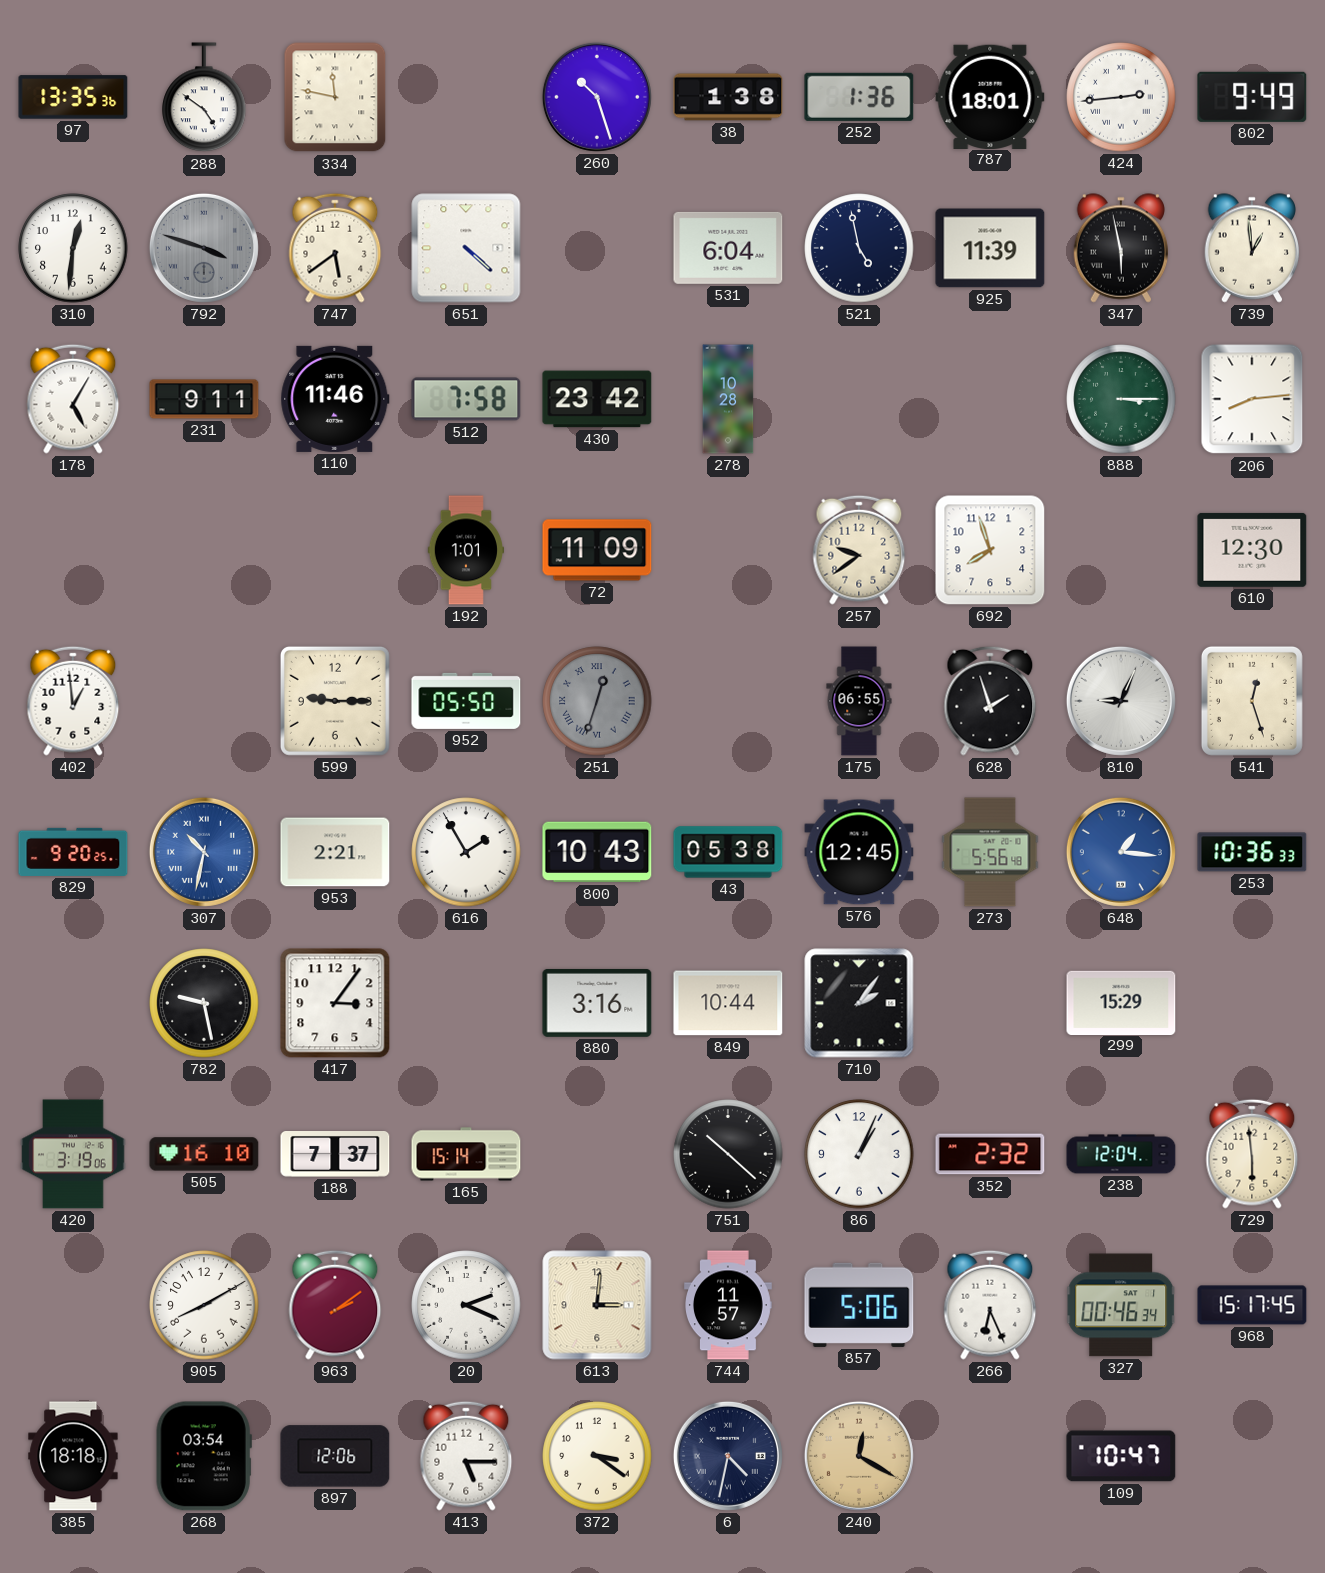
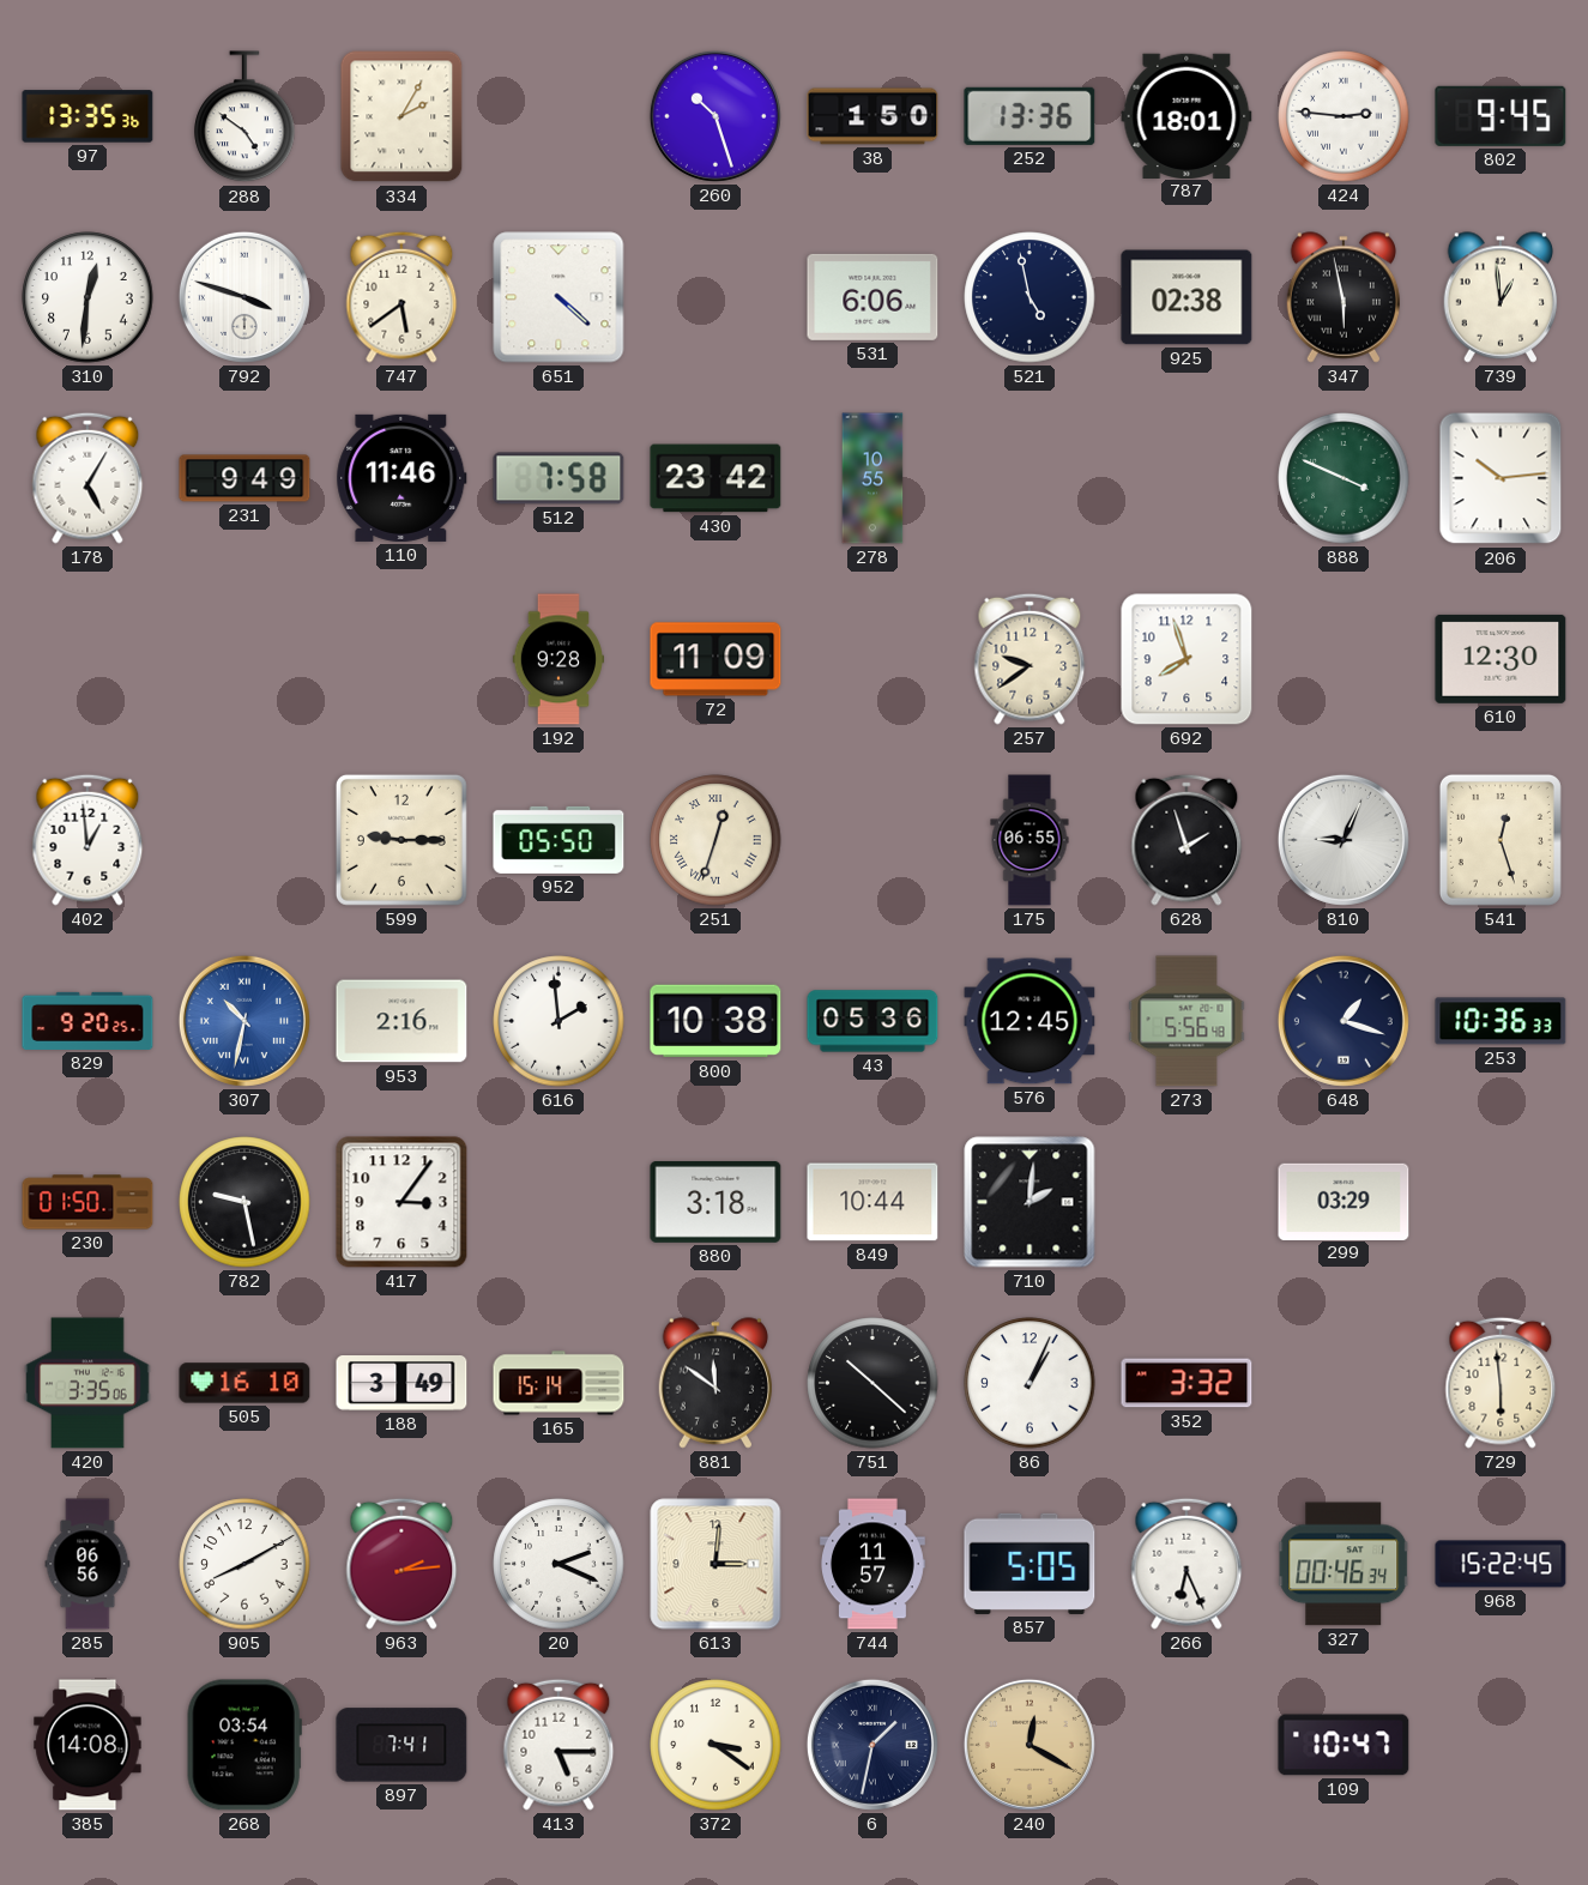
334: 11:47 -> 2:05
38: 1:38 -> 1:50
252: 1:36 -> 13:36
424: 2:44 -> 2:46
802: 9:49 -> 9:45
792 dial: grey -> white
531: 6:04 -> 6:06
925: 11:39 -> 02:38
231: 9:11 -> 9:49
278: 10:28 -> 10:55
888: 3:15 -> 3:49
206: 8:14 -> 10:14
192: 1:01 -> 9:28
251 dial: grey -> cream
953: 2:21 -> 2:16
616: 1:55 -> 1:59
800: 10:43 -> 10:38
43: 05:38 -> 05:36
648: 1:16 -> 1:18
648 dial: blue -> navy
230: none -> 01:50
880: 3:16 -> 3:18
710: 2:06 -> 2:01
299: 15:29 -> 03:29
420: 3:19 -> 3:35
188: 7:37 -> 3:49
881: none -> 11:51
352: 2:32 -> 3:32
238: 12:04 -> none
285: none -> 06:56
963: 2:09 -> 2:14
857: 5:06 -> 5:05
968: 15:17 -> 15:22
385: 18:18 -> 14:08
897: 12:06 -> 7:41
6: 4:32 -> 1:32
